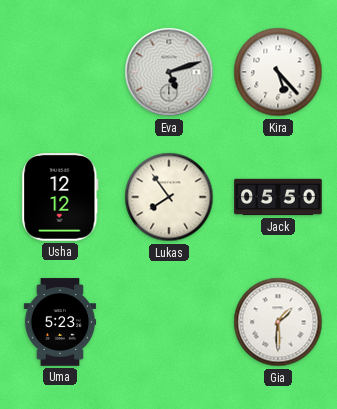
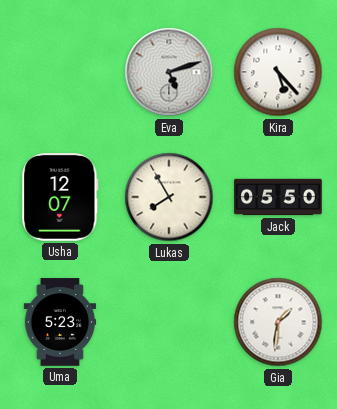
Usha: 12:12 -> 12:07
Lukas: 7:54 -> 7:55
Gia: 1:30 -> 1:31
